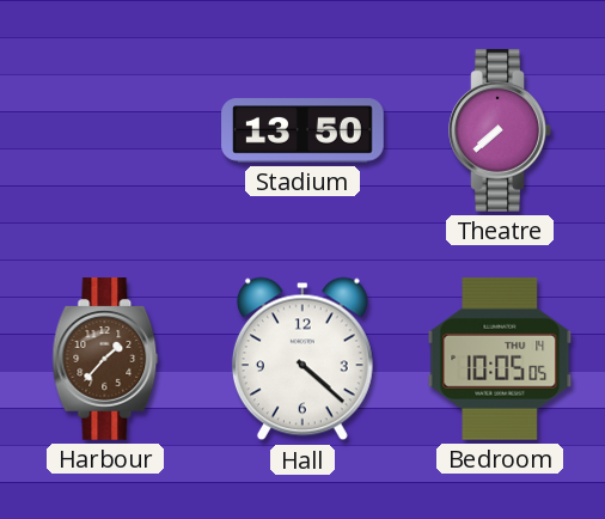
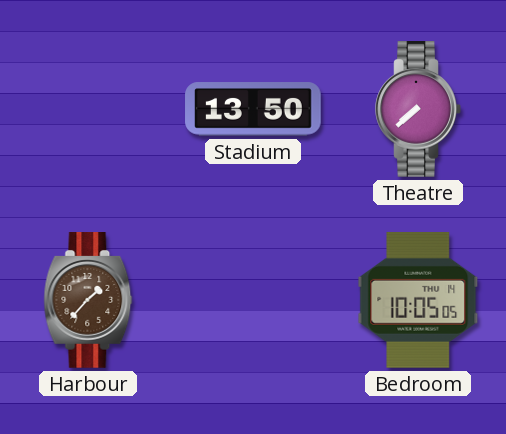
Hall: 4:22 -> none
